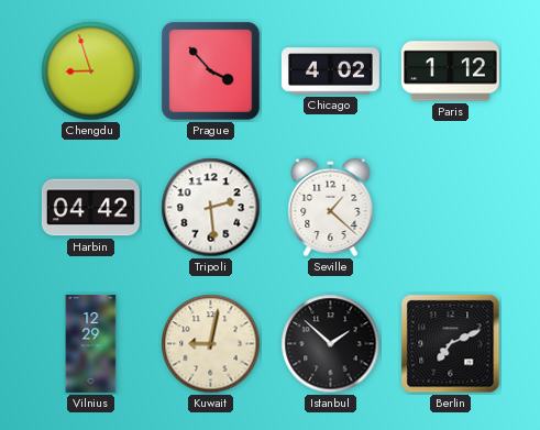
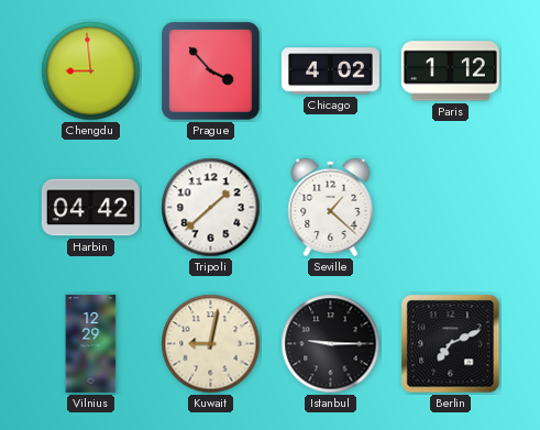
Chengdu: 8:57 -> 8:59
Tripoli: 2:29 -> 1:38
Istanbul: 1:52 -> 9:15
